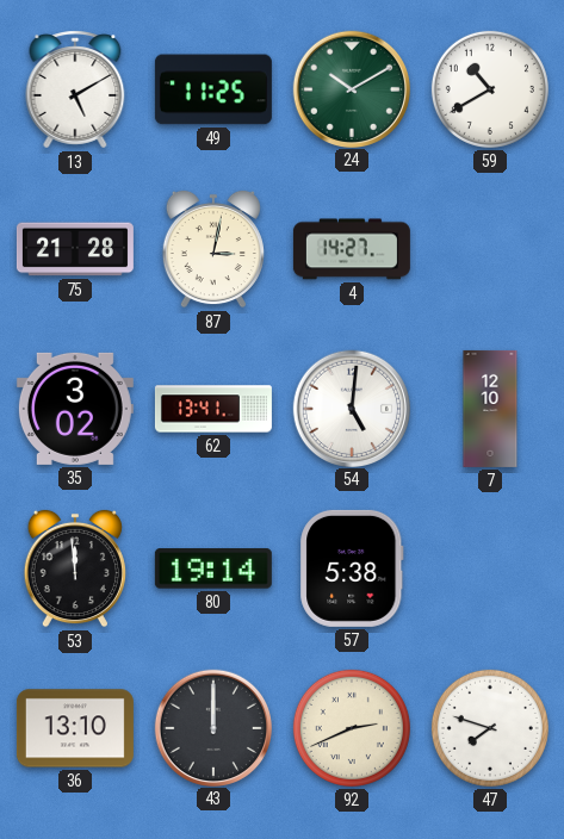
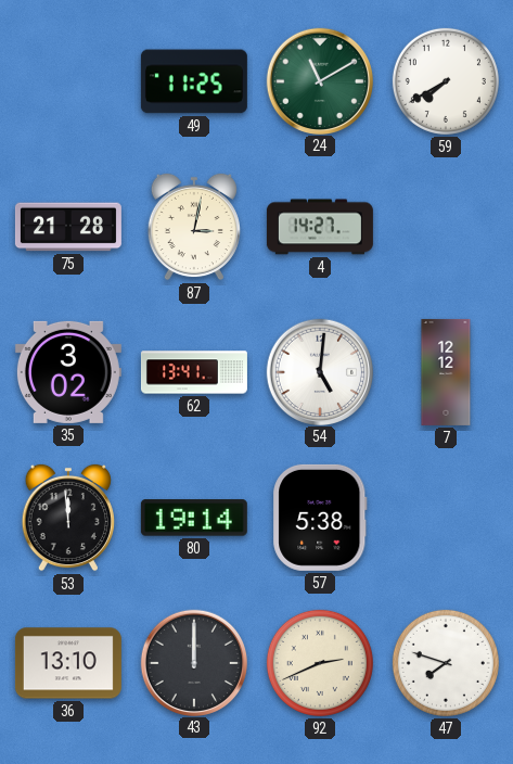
13: 5:10 -> none
24: 10:10 -> 11:10
59: 10:40 -> 7:40
7: 12:10 -> 12:12
